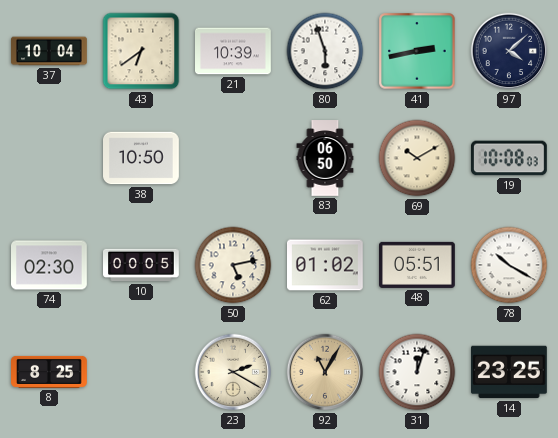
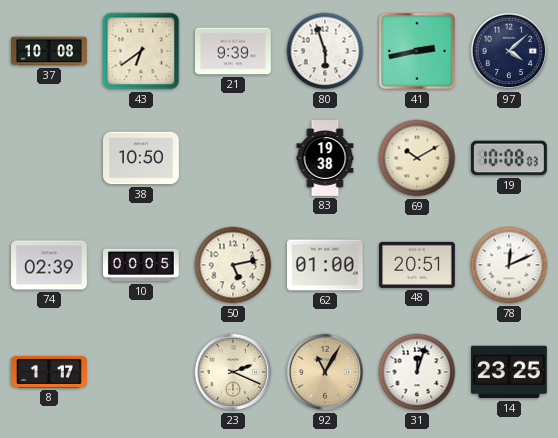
37: 10:04 -> 10:08
21: 10:39 -> 9:39
83: 06:50 -> 19:38
74: 02:30 -> 02:39
62: 01:02 -> 01:00
48: 05:51 -> 20:51
78: 10:20 -> 12:11
8: 8:25 -> 1:17
23: 2:20 -> 2:19
